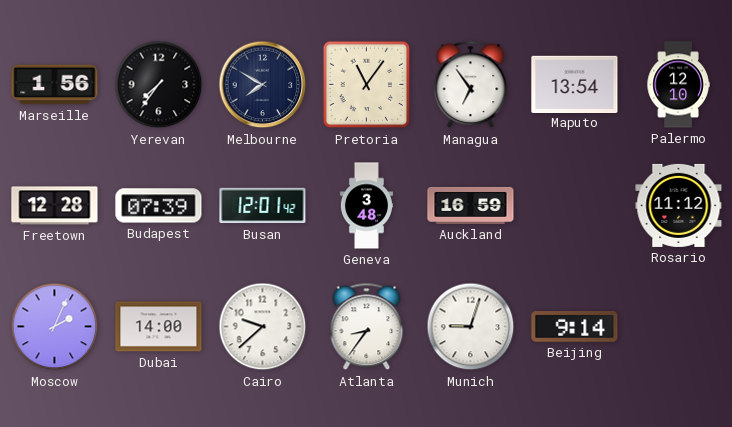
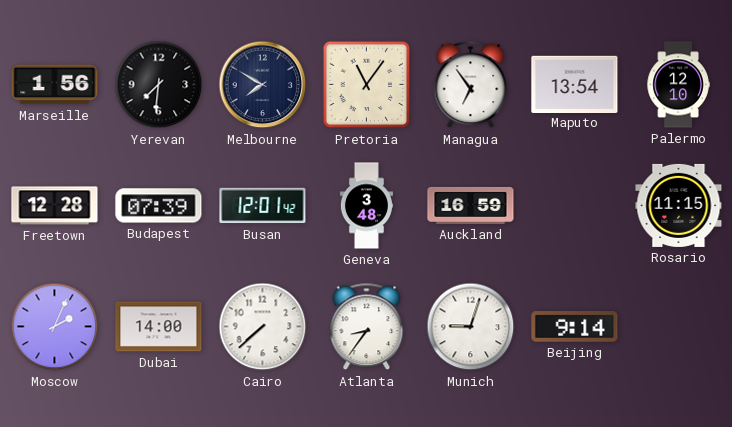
Yerevan: 7:36 -> 7:31
Rosario: 11:12 -> 11:15
Cairo: 9:38 -> 7:38
